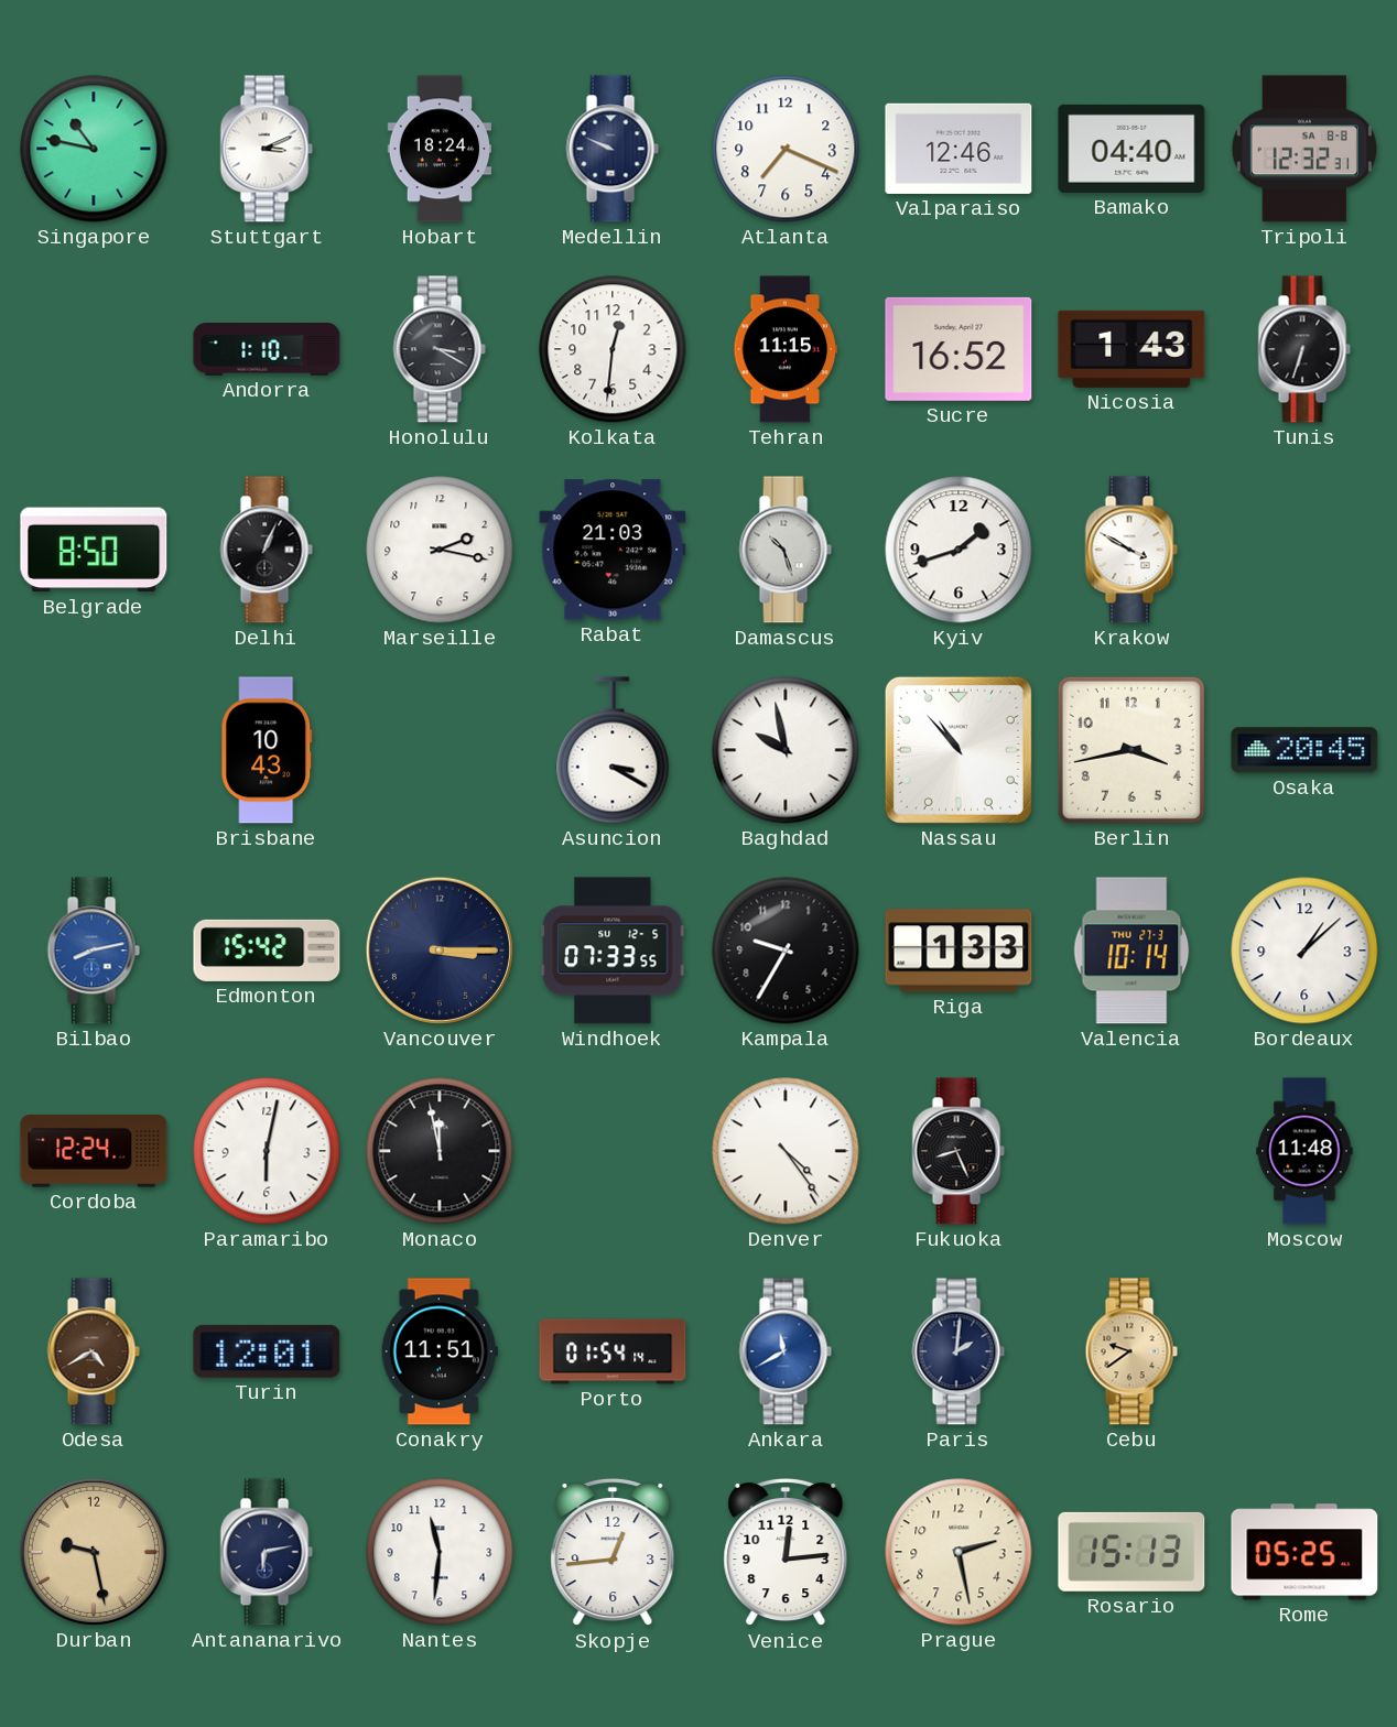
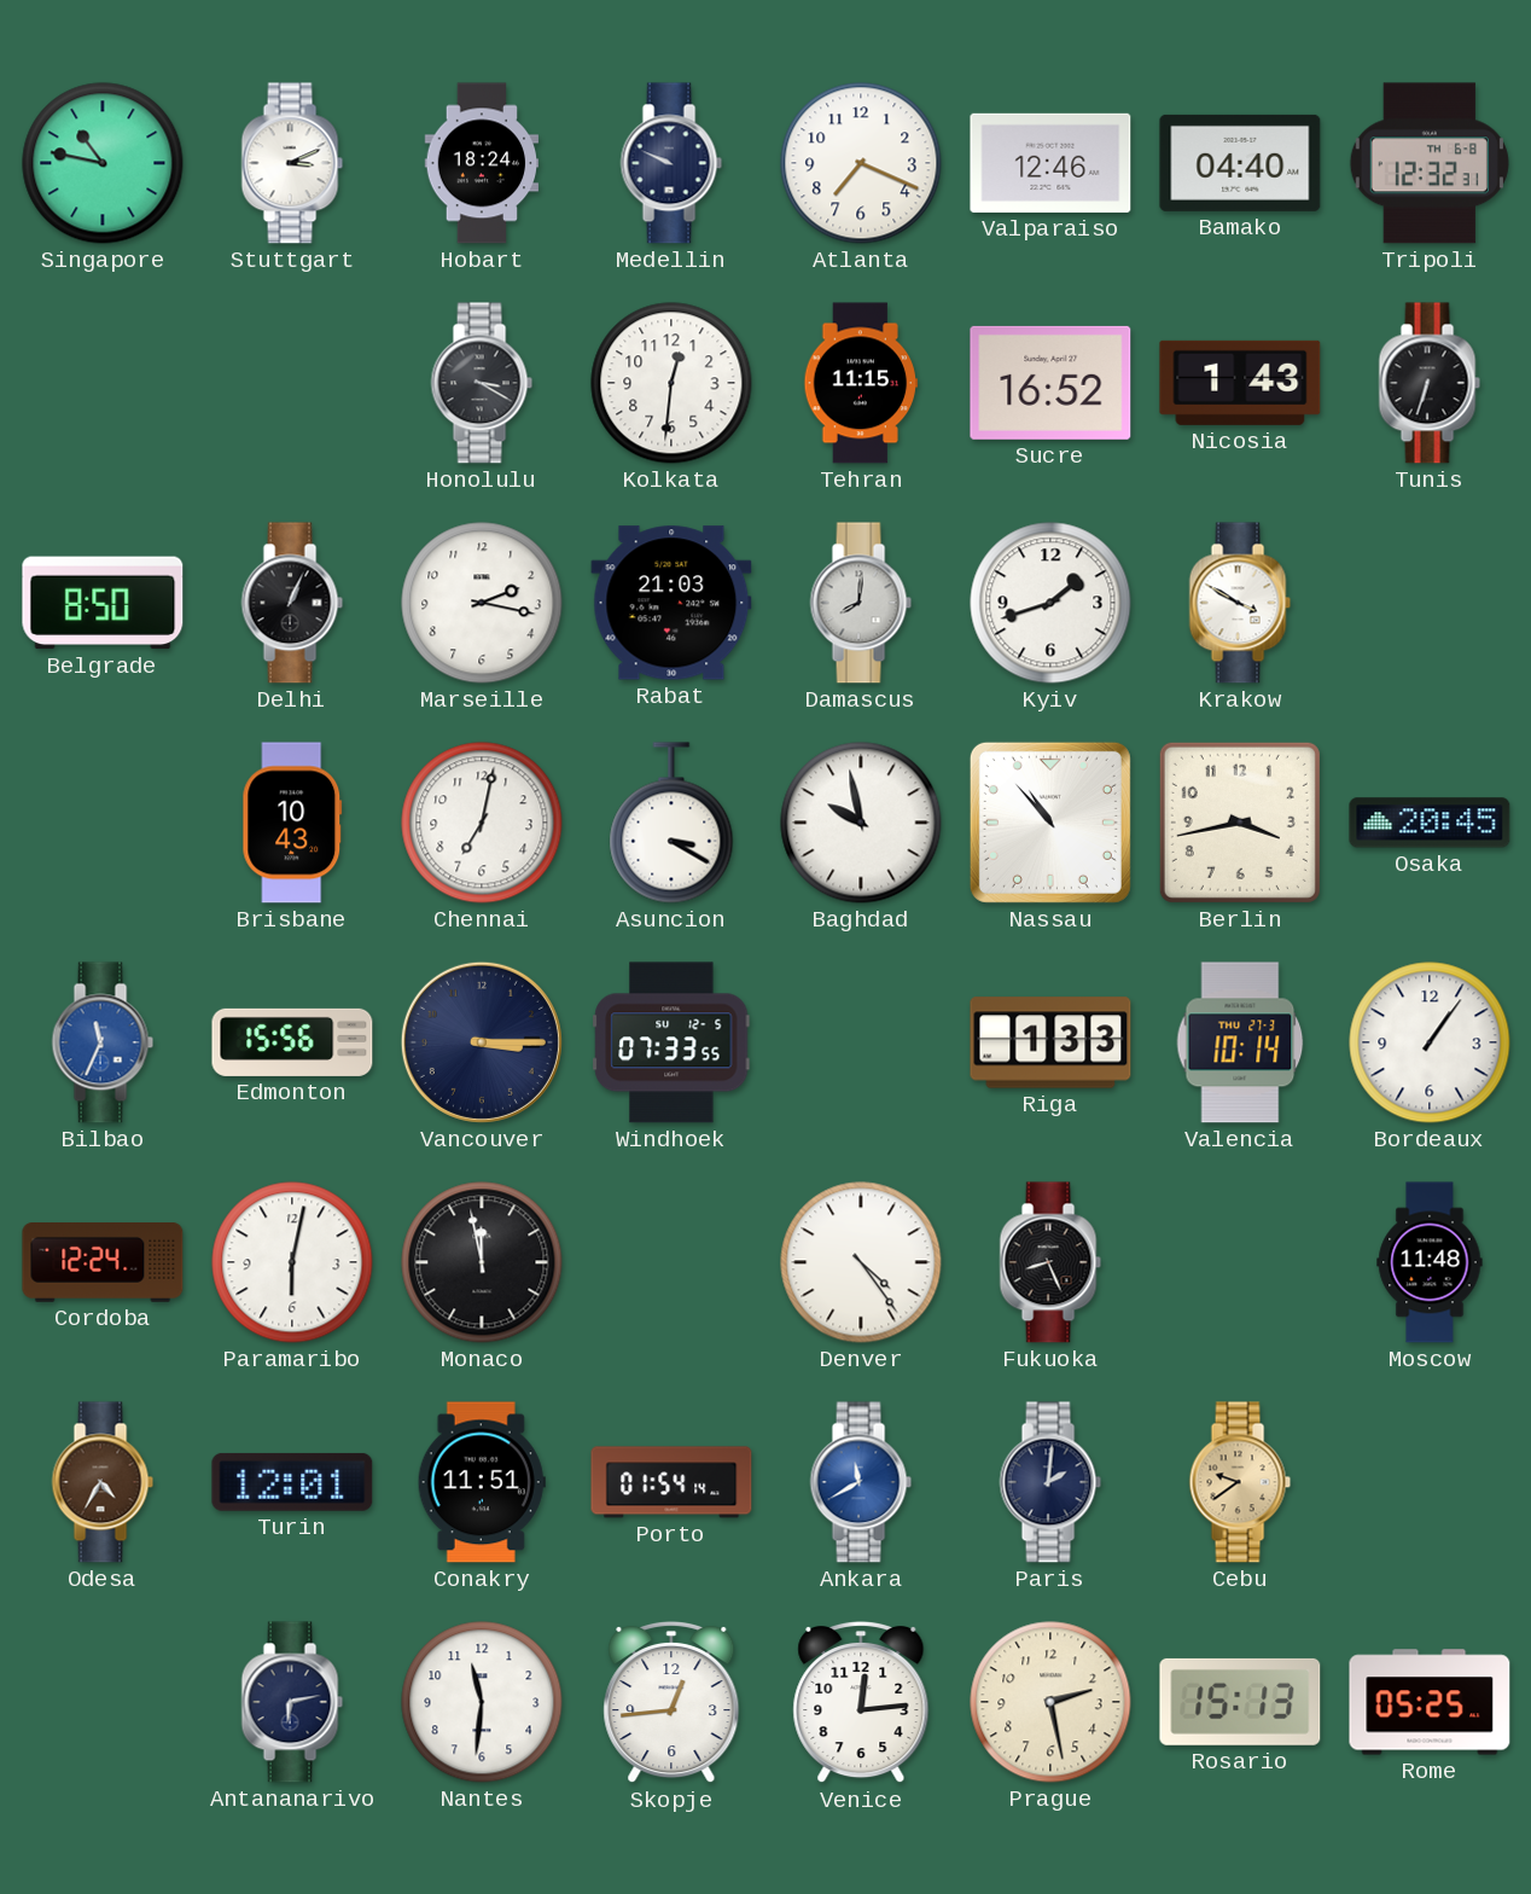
Tripoli date: SA 8-8 -> TH 6-8
Andorra: 1:10 -> none
Damascus: 10:27 -> 8:01
Chennai: none -> 7:02
Bilbao: 8:13 -> 11:34
Edmonton: 15:42 -> 15:56
Kampala: 9:35 -> none
Bordeaux: 1:08 -> 1:06
Odesa: 4:40 -> 4:35
Durban: 9:28 -> none
